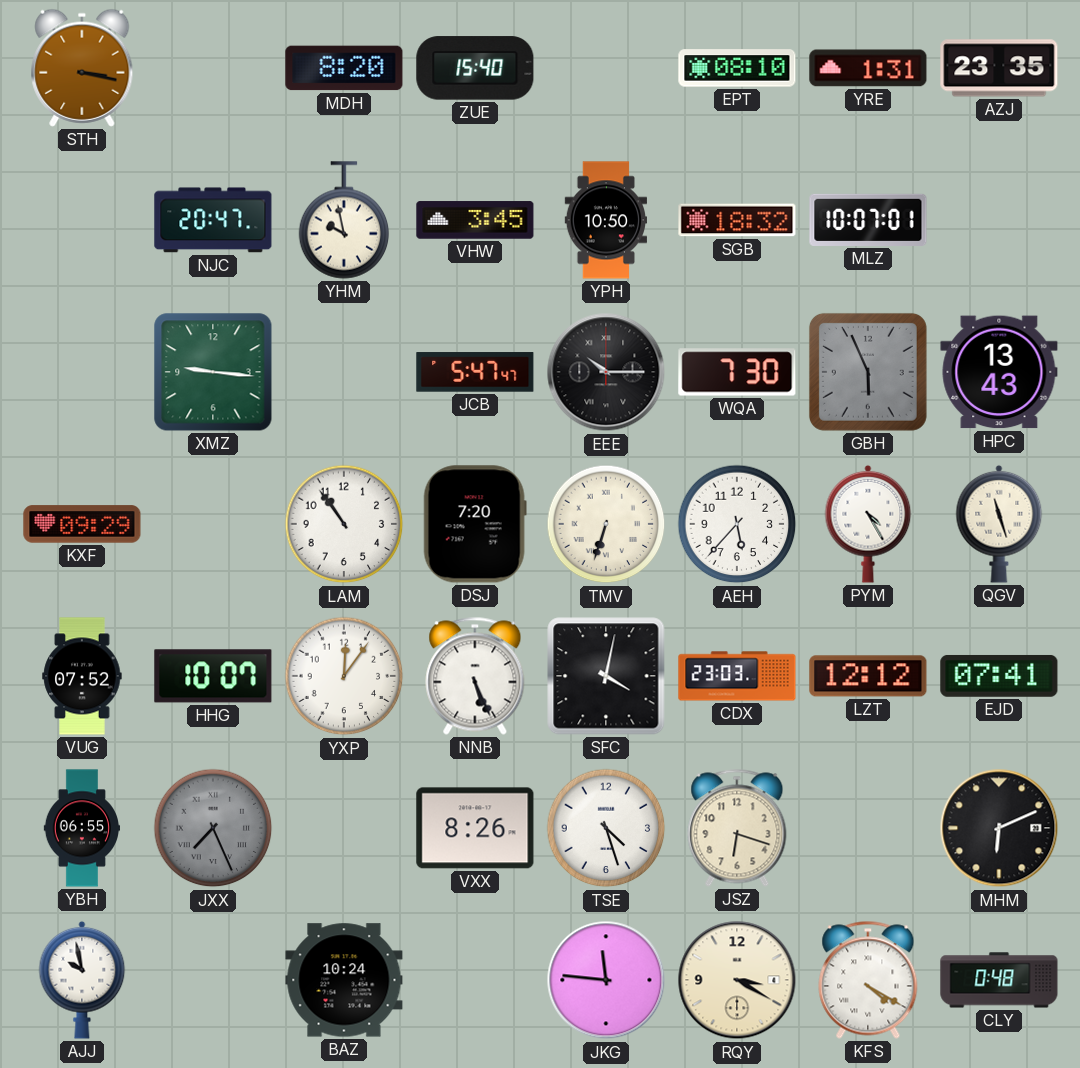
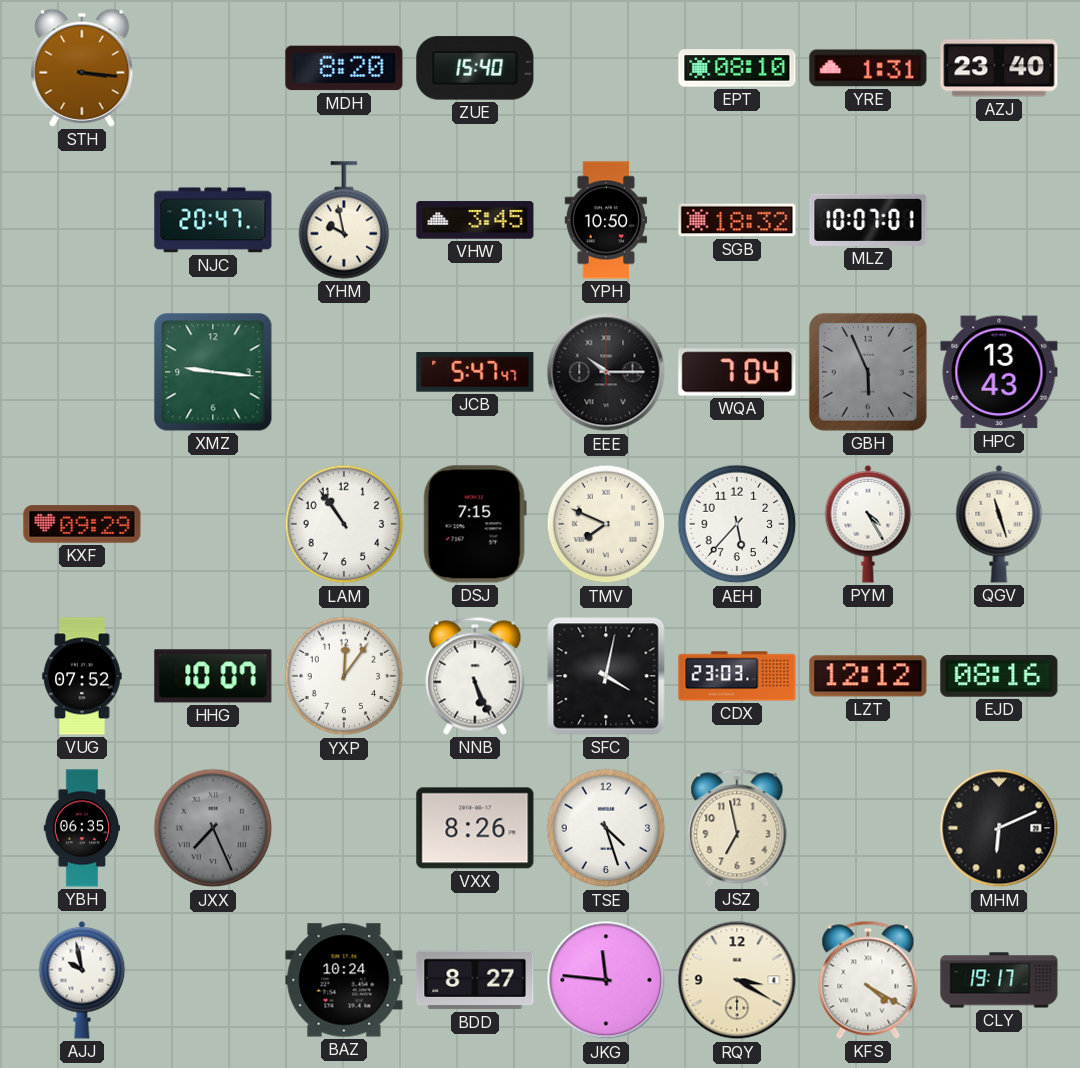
STH: 3:17 -> 3:16
AZJ: 23:35 -> 23:40
WQA: 7:30 -> 7:04
DSJ: 7:20 -> 7:15
TMV: 6:33 -> 7:49
EJD: 07:41 -> 08:16
YBH: 06:55 -> 06:35
JSZ: 6:18 -> 6:58
BDD: none -> 8:27
CLY: 0:48 -> 19:17
